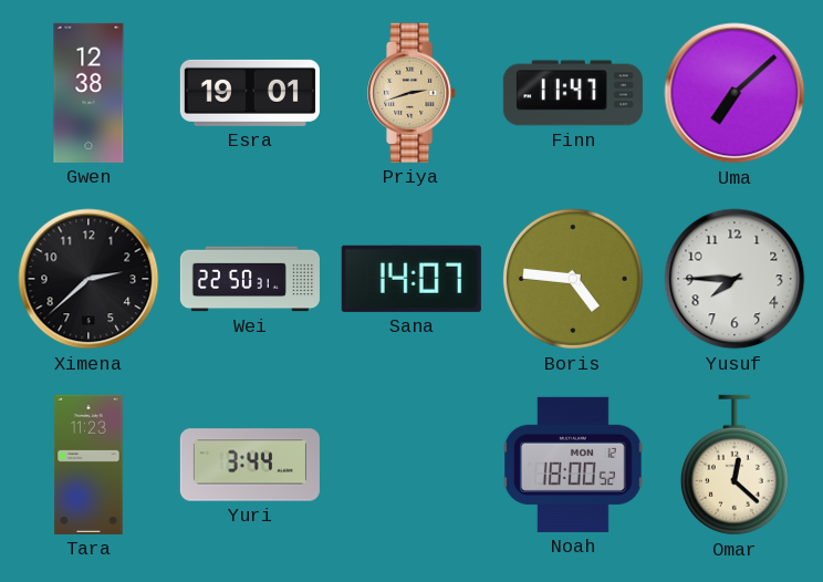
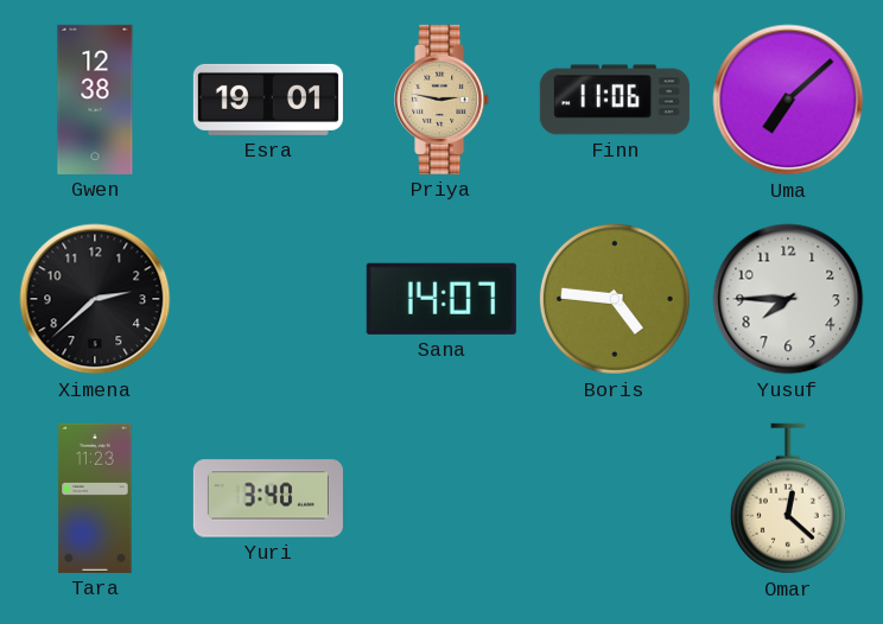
Priya: 2:42 -> 2:47
Finn: 11:47 -> 11:06
Wei: 22:50 -> none
Yuri: 3:44 -> 3:40
Noah: 18:00 -> none
